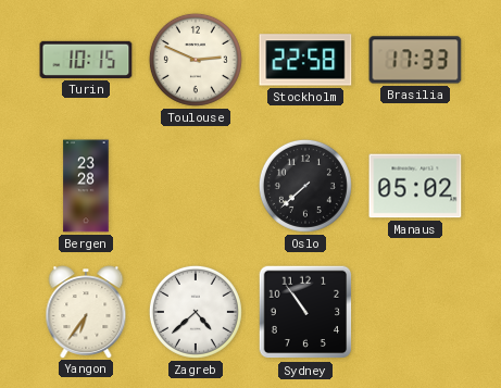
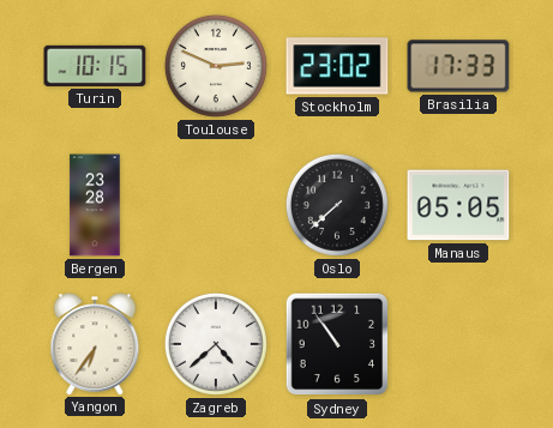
Stockholm: 22:58 -> 23:02
Manaus: 05:02 -> 05:05
